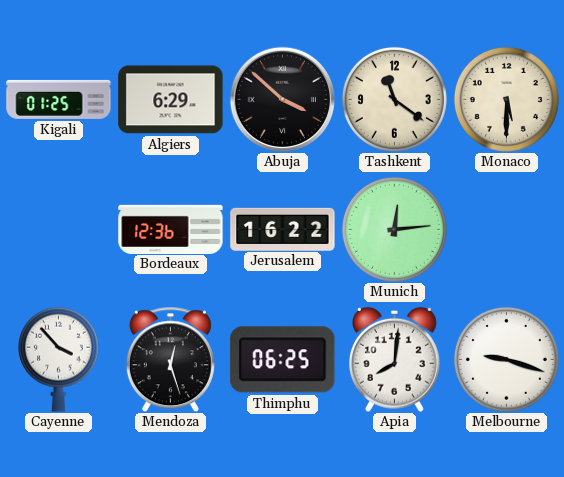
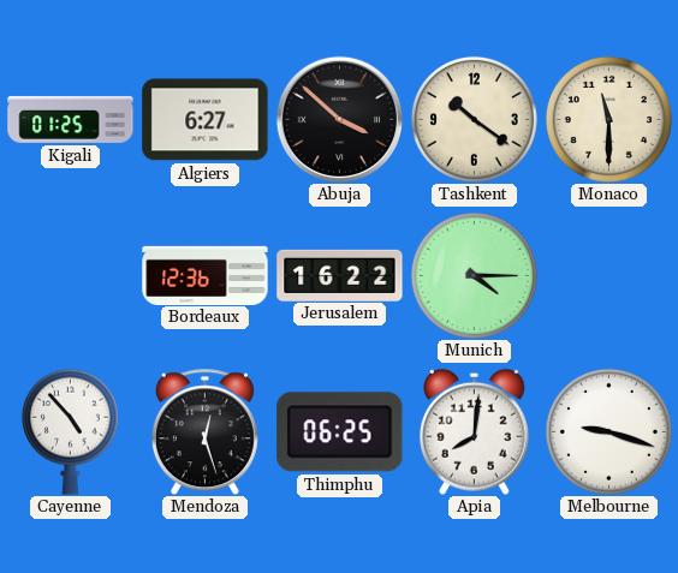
Algiers: 6:29 -> 6:27
Tashkent: 11:21 -> 10:21
Monaco: 5:30 -> 11:30
Munich: 12:14 -> 4:15
Cayenne: 3:53 -> 4:53
